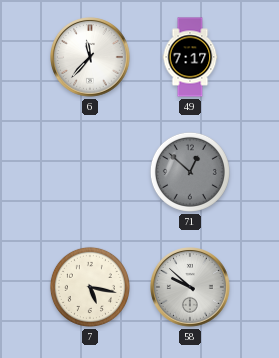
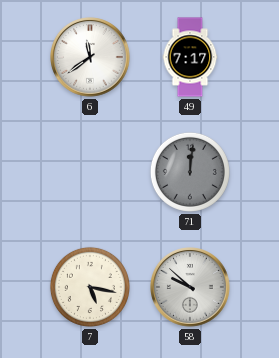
6: 11:37 -> 11:39
71: 12:52 -> 12:01
